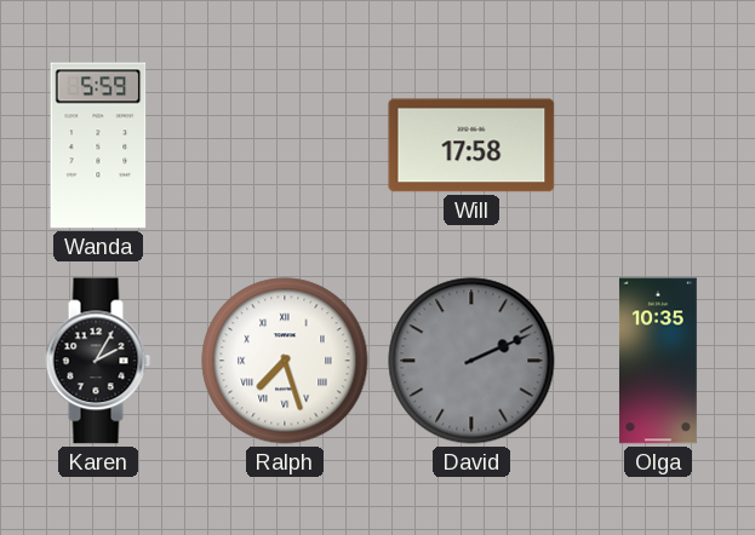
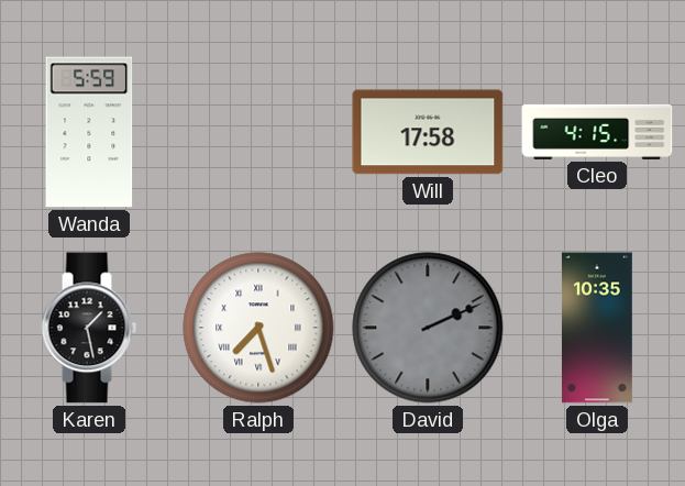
Cleo: none -> 4:15
Karen: 2:05 -> 1:28
